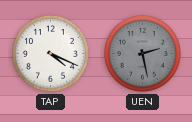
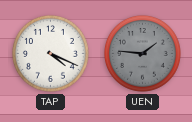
UEN: 2:28 -> 1:46
